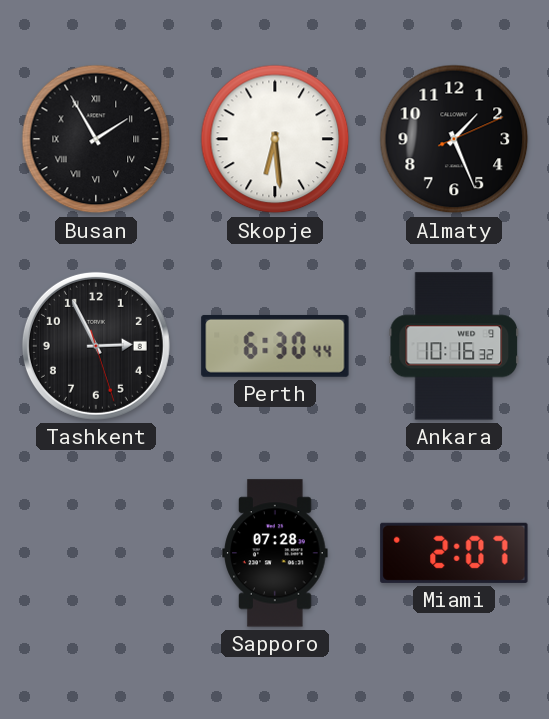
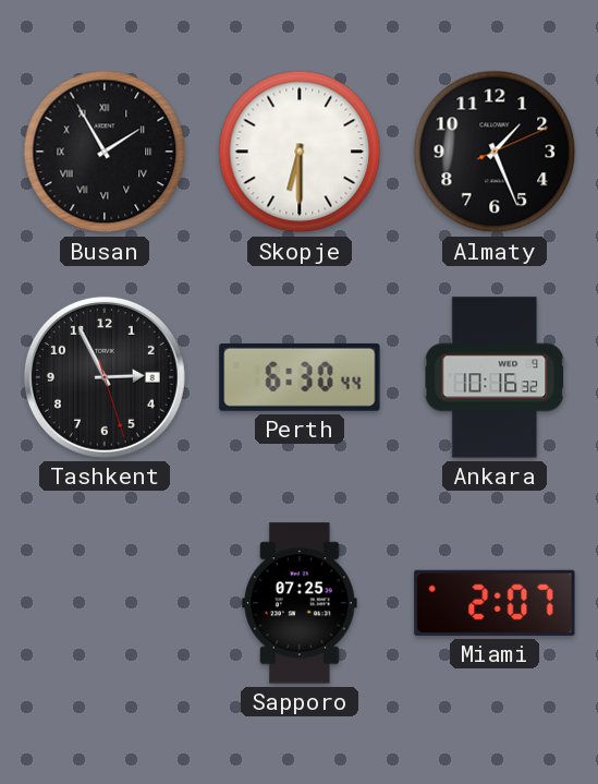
Skopje: 6:29 -> 6:30
Sapporo: 07:28 -> 07:25
